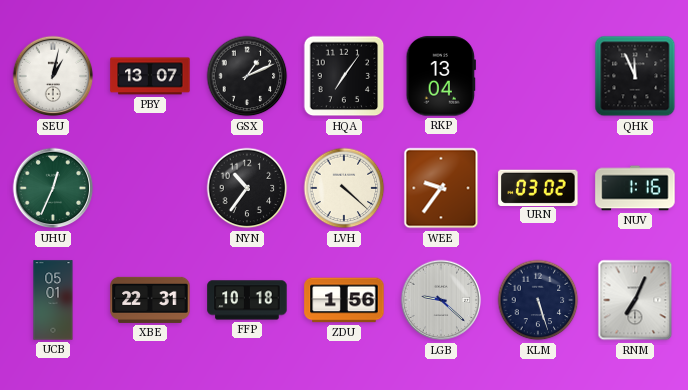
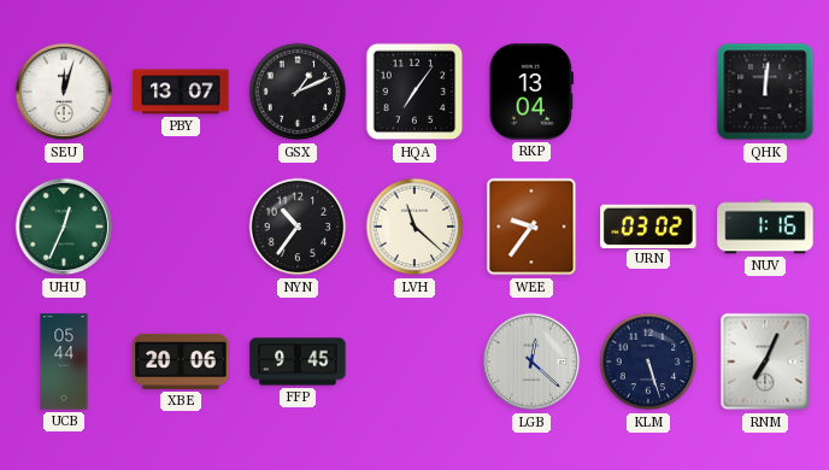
SEU: 1:02 -> 12:03
QHK: 11:56 -> 12:01
LVH: 4:22 -> 11:22
UCB: 05:01 -> 05:44
XBE: 22:31 -> 20:06
FFP: 10:18 -> 9:45
ZDU: 1:56 -> none
LGB: 9:22 -> 12:22
